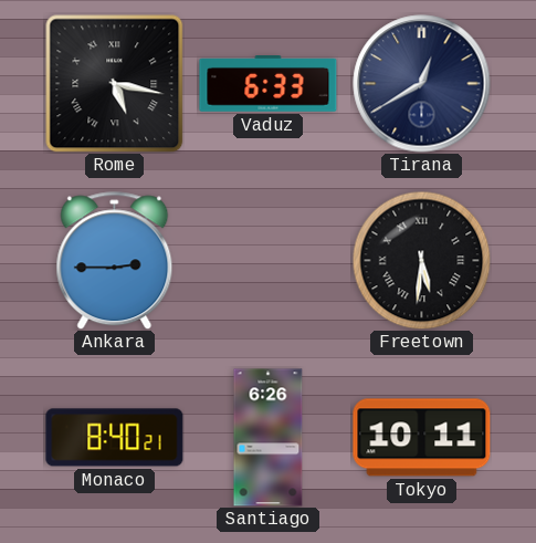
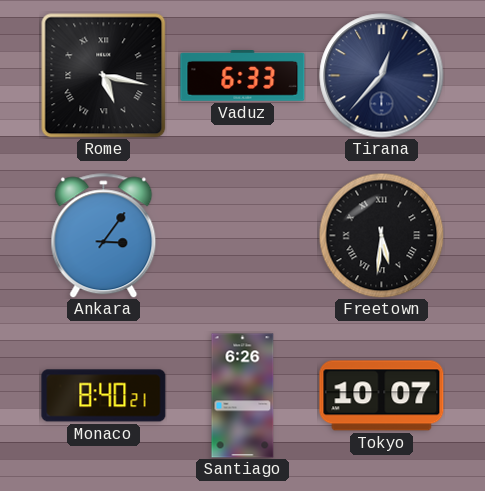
Tirana: 12:40 -> 12:37
Ankara: 2:45 -> 3:06
Tokyo: 10:11 -> 10:07
